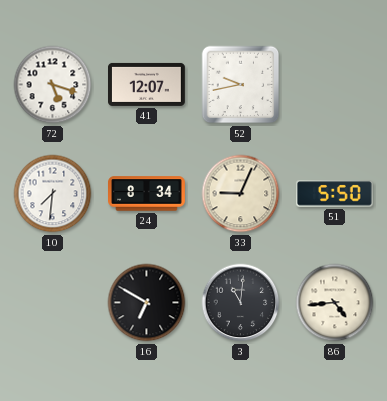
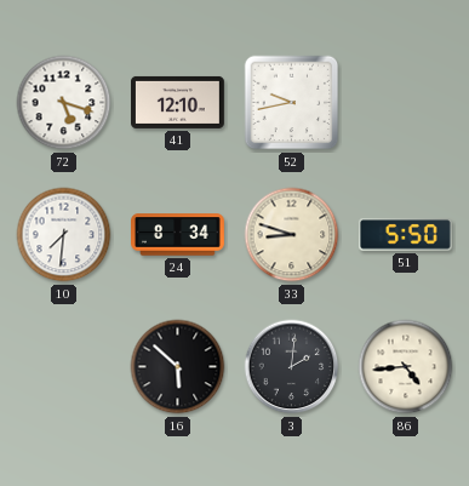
41: 12:07 -> 12:10
33: 9:04 -> 8:48
16: 6:50 -> 5:52
3: 11:01 -> 2:01
